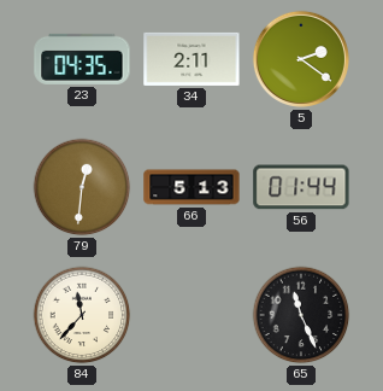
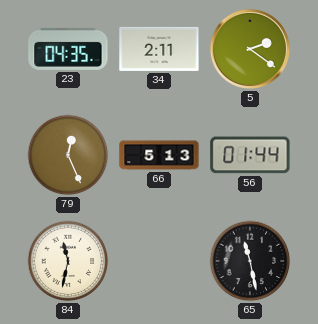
79: 12:31 -> 12:26
84: 11:37 -> 11:32
65: 11:26 -> 11:28
